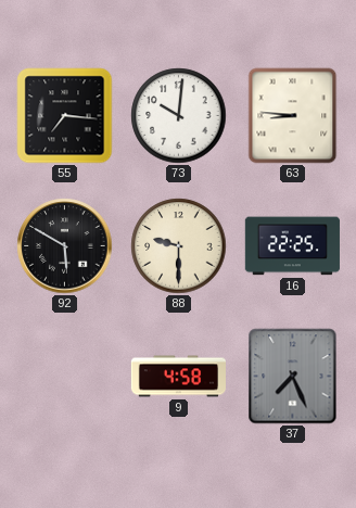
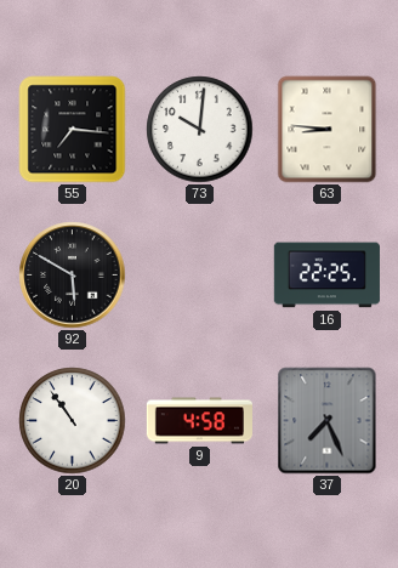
88: 9:30 -> none
20: none -> 10:54
